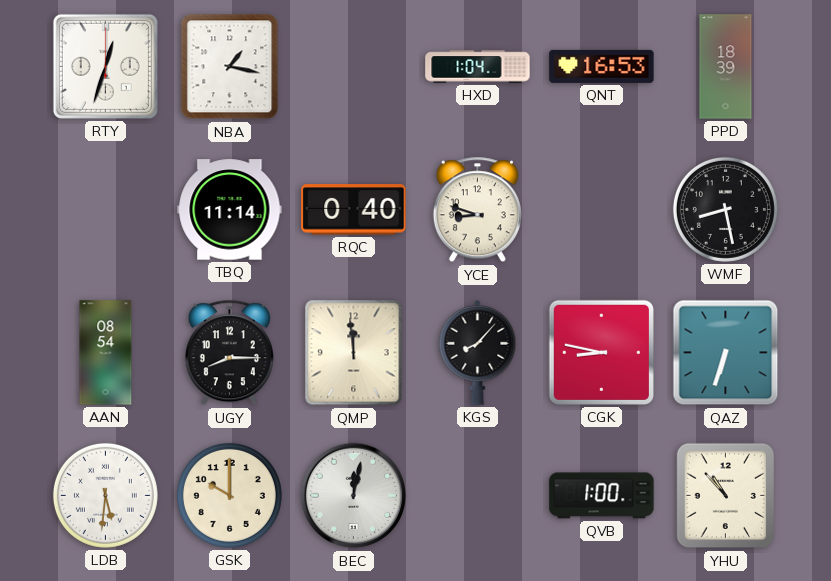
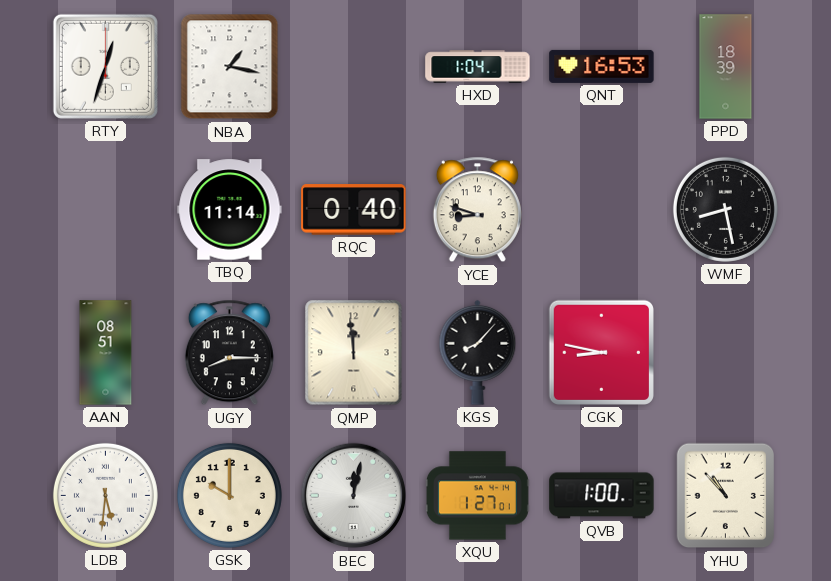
AAN: 08:54 -> 08:51
QAZ: 6:33 -> none
XQU: none -> 1:27
